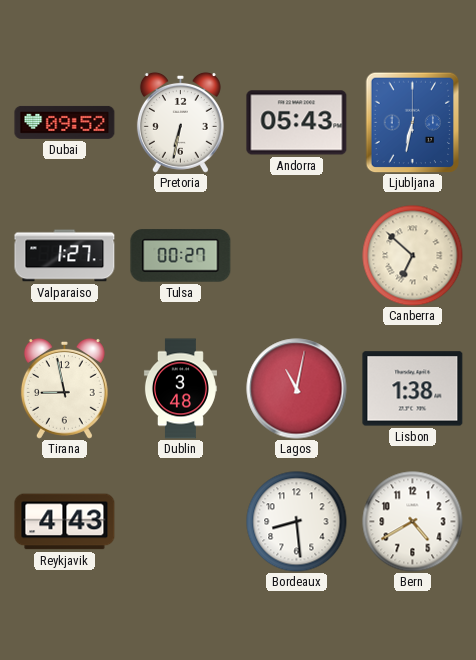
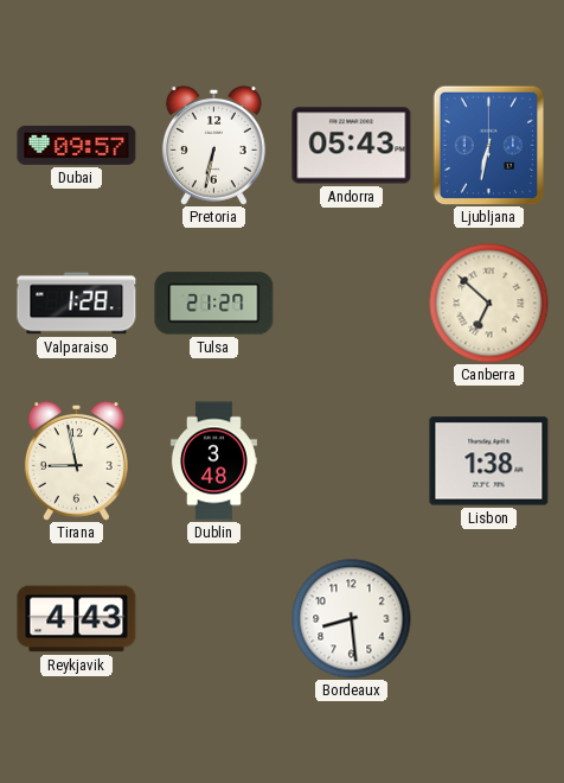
Dubai: 09:52 -> 09:57
Valparaiso: 1:27 -> 1:28
Tulsa: 00:27 -> 21:27
Lagos: 11:02 -> none
Bern: 4:40 -> none
